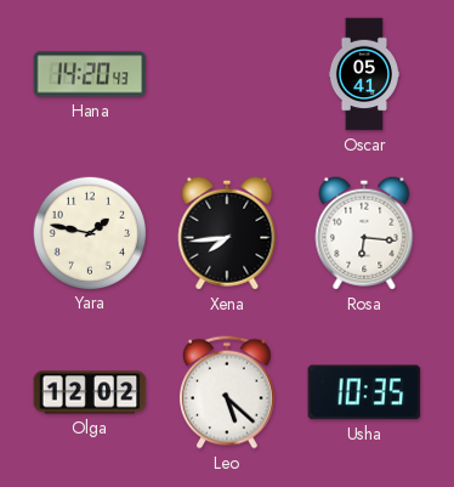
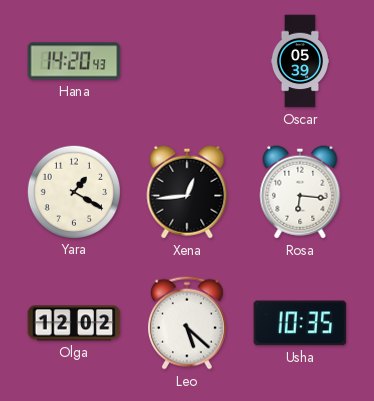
Oscar: 05:41 -> 05:39
Yara: 1:47 -> 1:20
Xena: 7:44 -> 12:44
